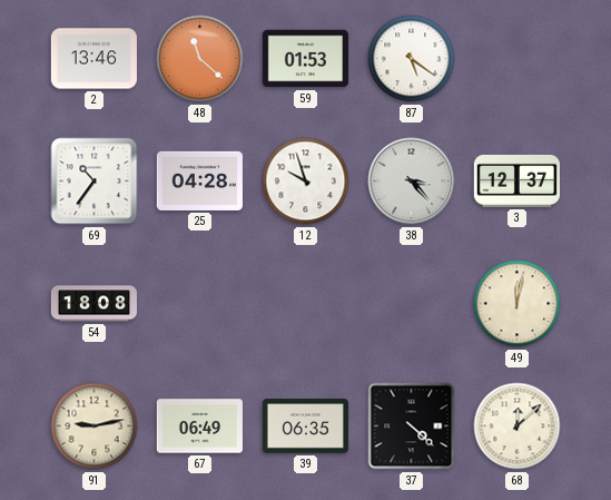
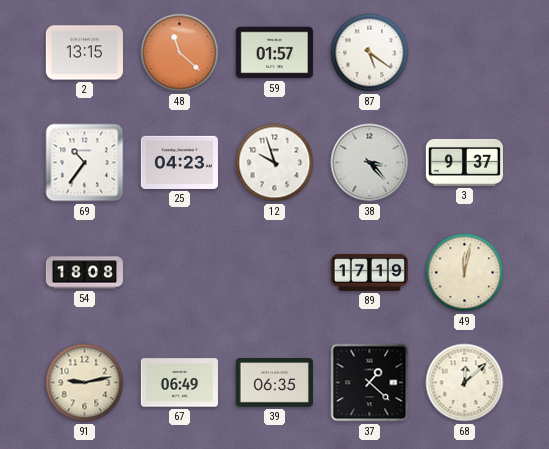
2: 13:46 -> 13:15
59: 01:53 -> 01:57
25: 04:28 -> 04:23
3: 12:37 -> 9:37
89: none -> 17:19
37: 4:22 -> 1:22
